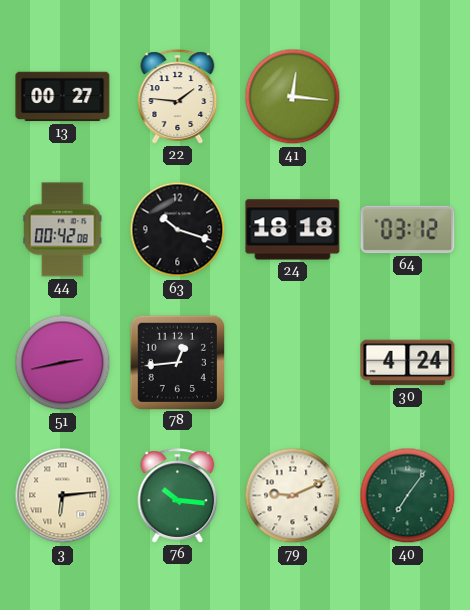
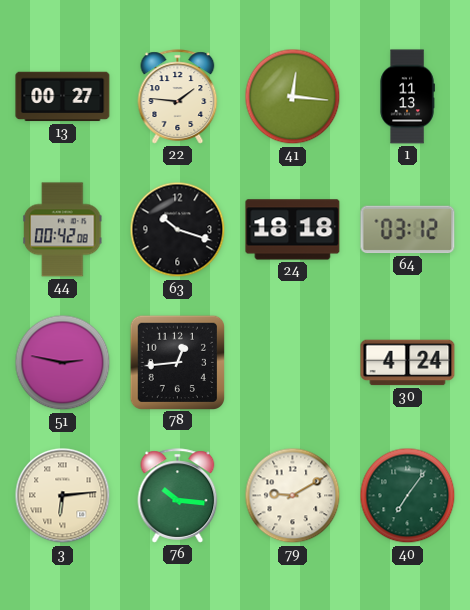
1: none -> 11:13
51: 2:43 -> 2:47
79: 9:11 -> 9:10
